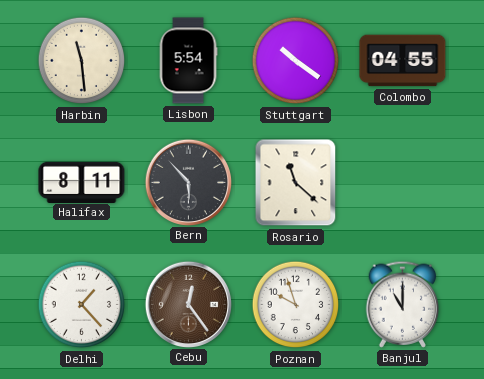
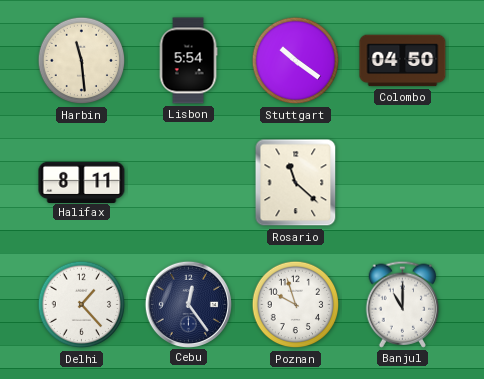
Colombo: 04:55 -> 04:50
Bern: 5:53 -> none
Cebu dial: brown -> navy
